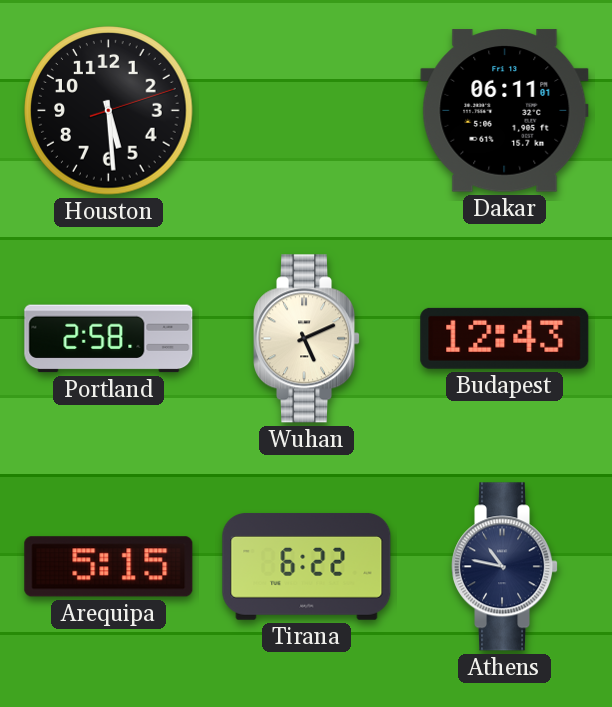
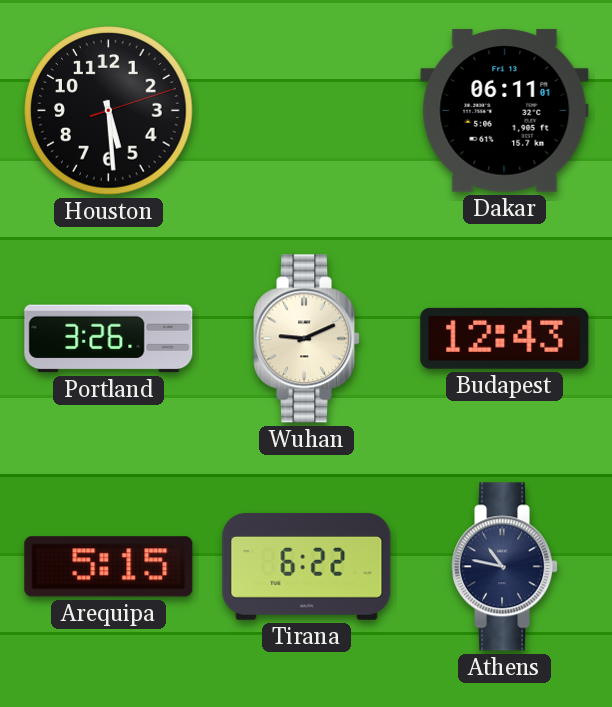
Portland: 2:58 -> 3:26
Wuhan: 5:11 -> 9:11
